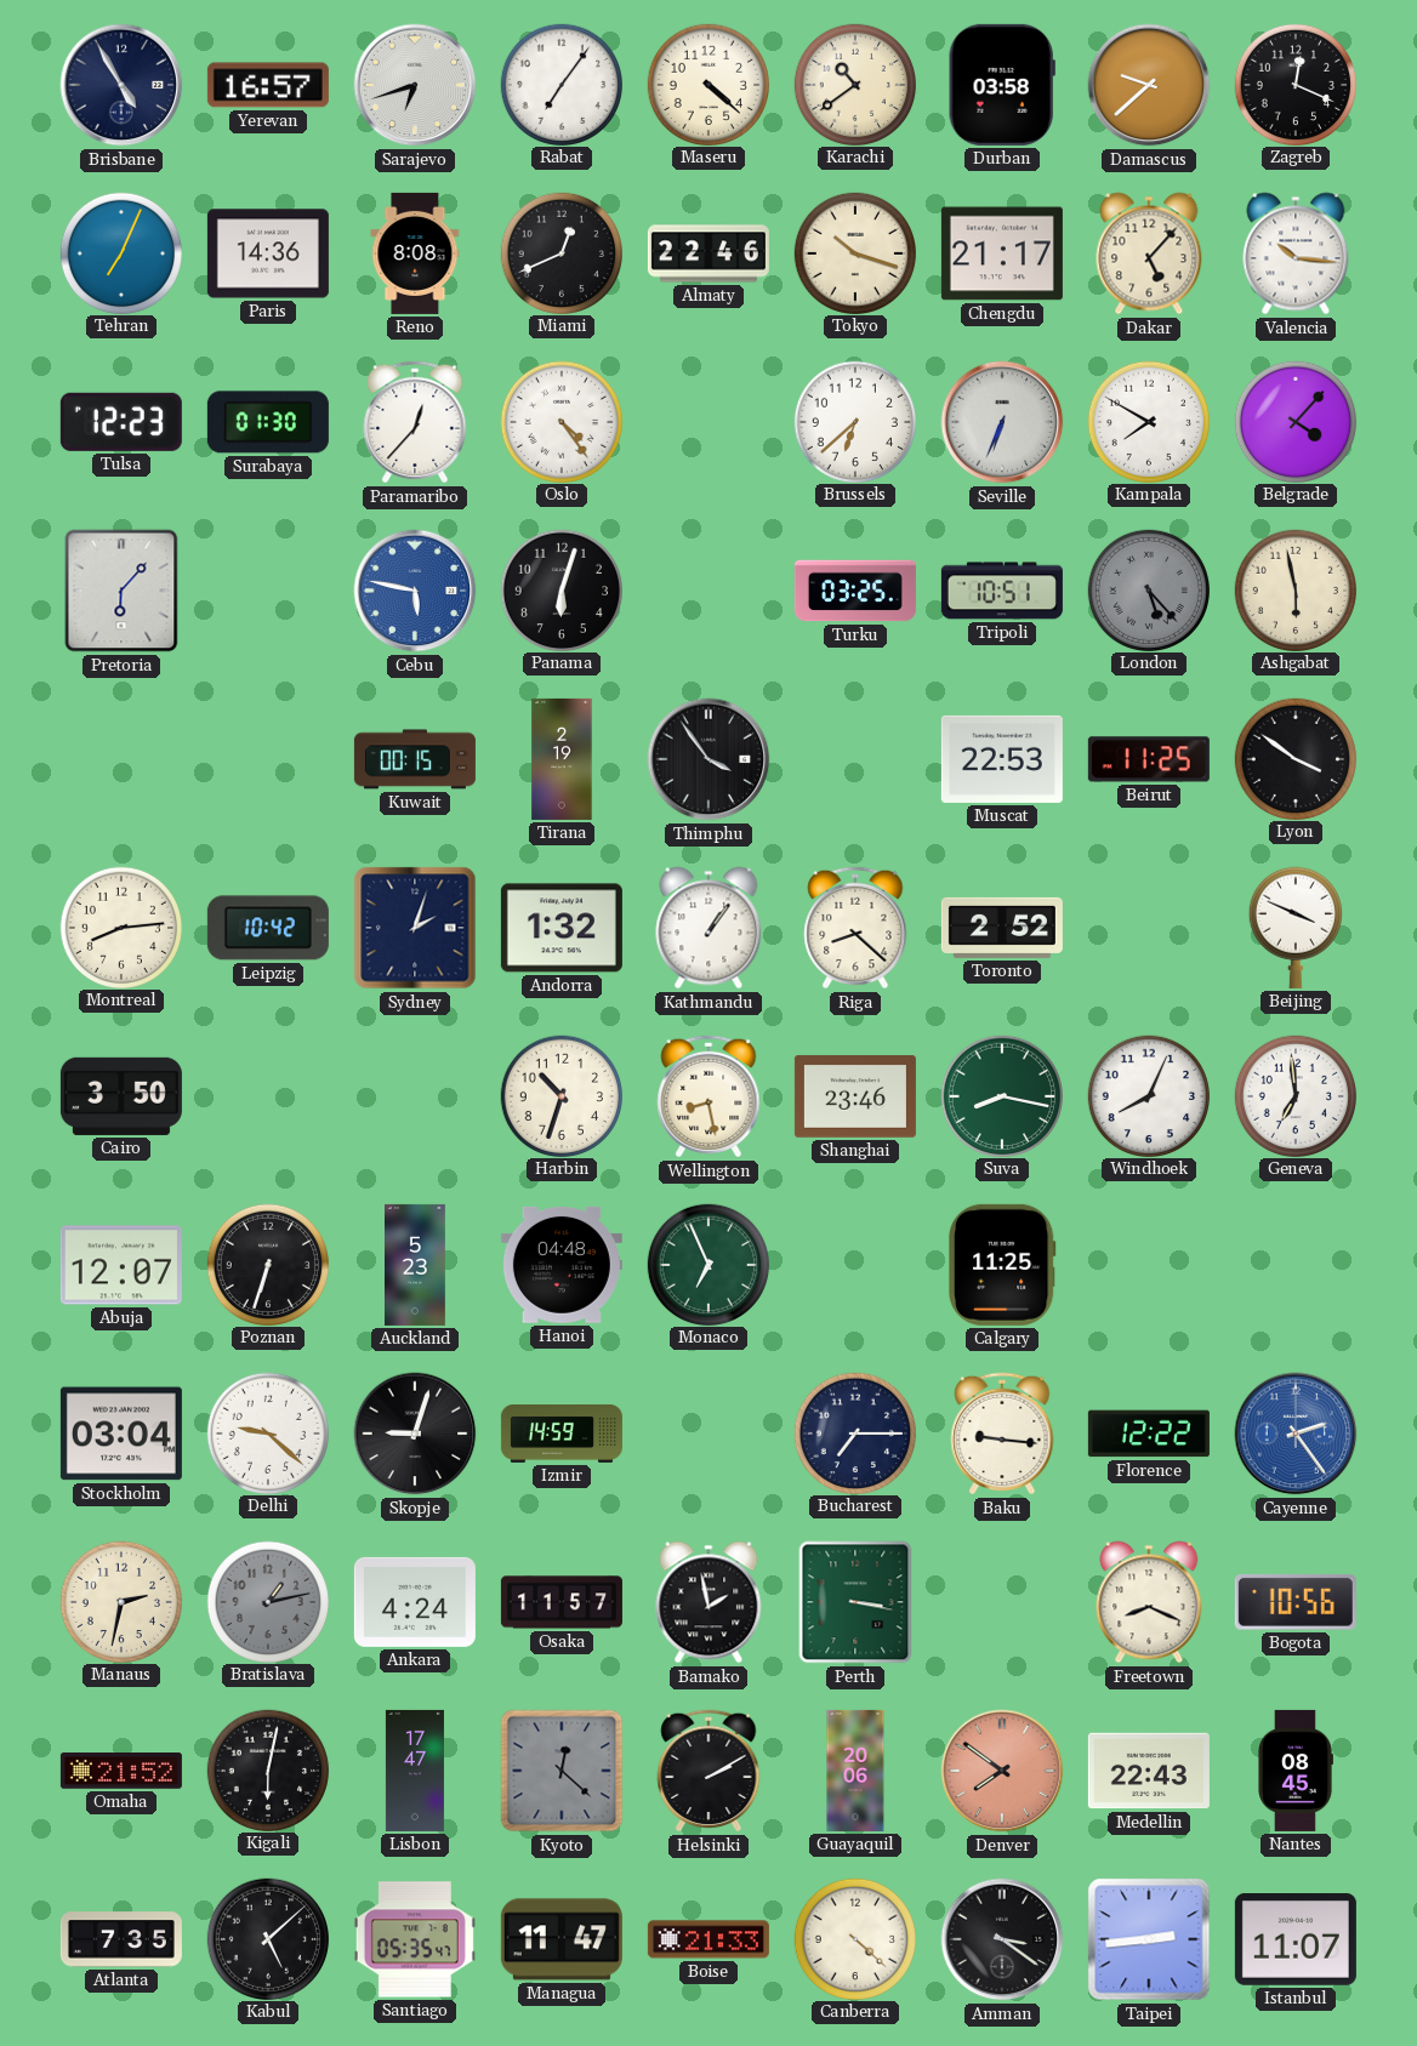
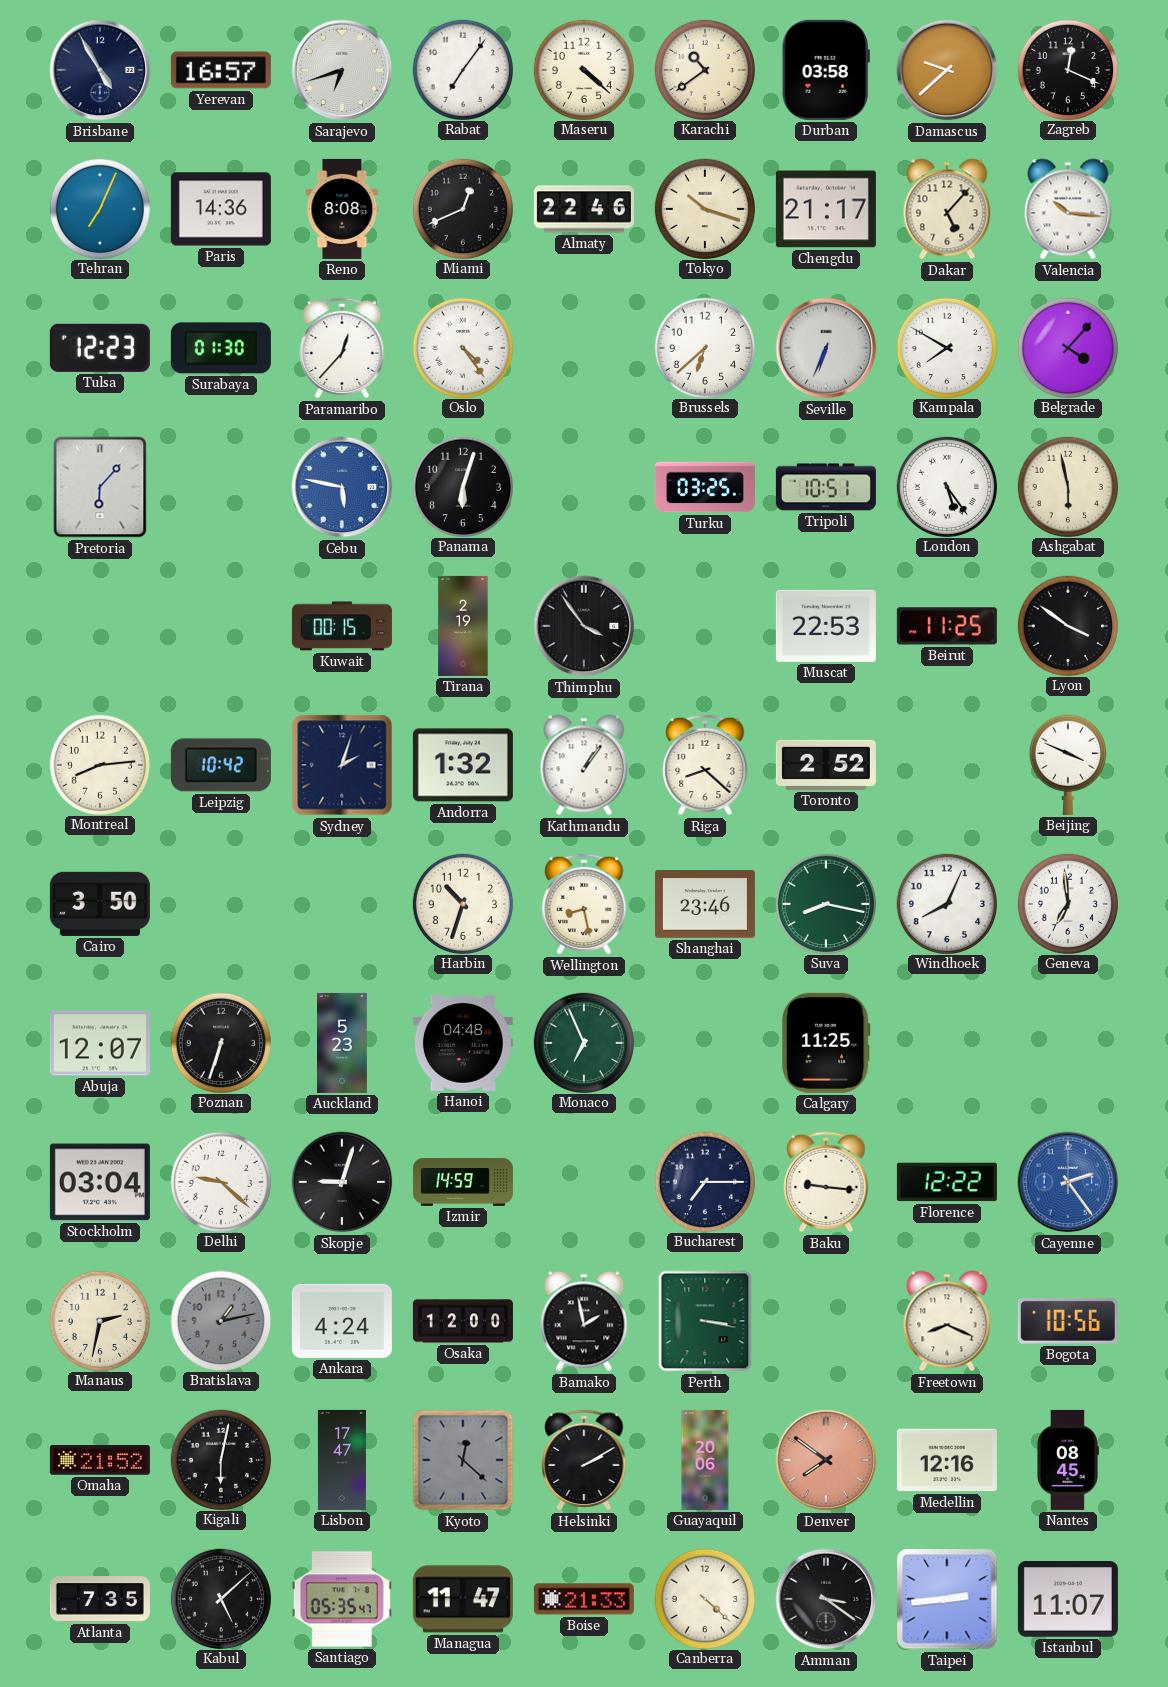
London: 5:23 -> 5:24
London dial: grey -> white
Osaka: 11:57 -> 12:00
Medellin: 22:43 -> 12:16
